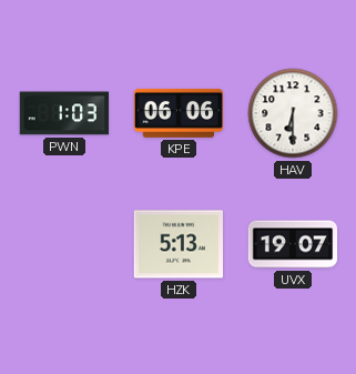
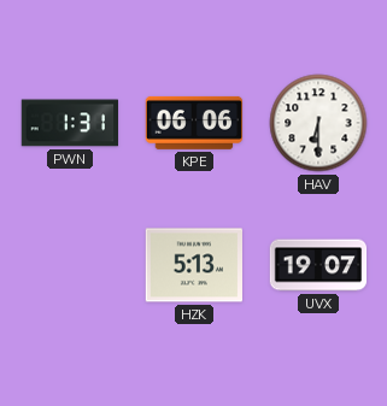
PWN: 1:03 -> 1:31
